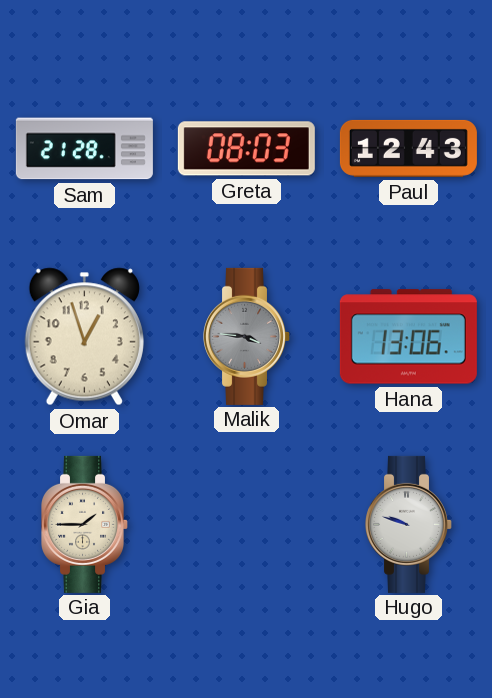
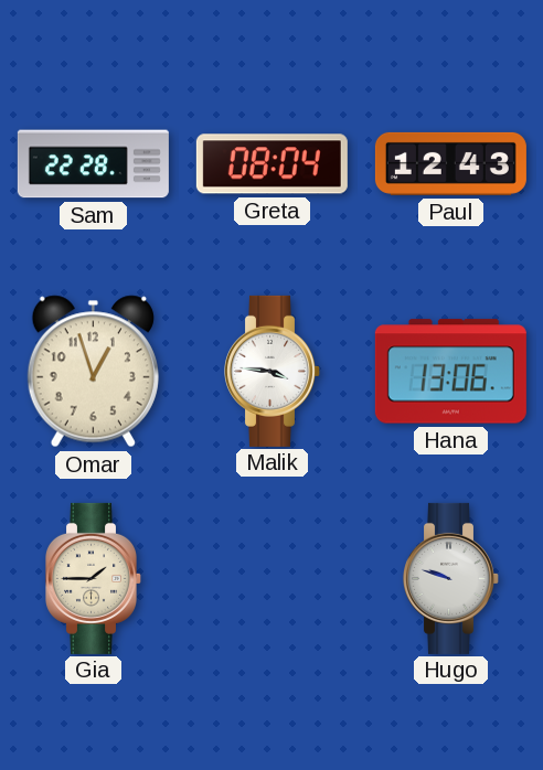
Sam: 21:28 -> 22:28
Greta: 08:03 -> 08:04
Malik dial: grey -> white
